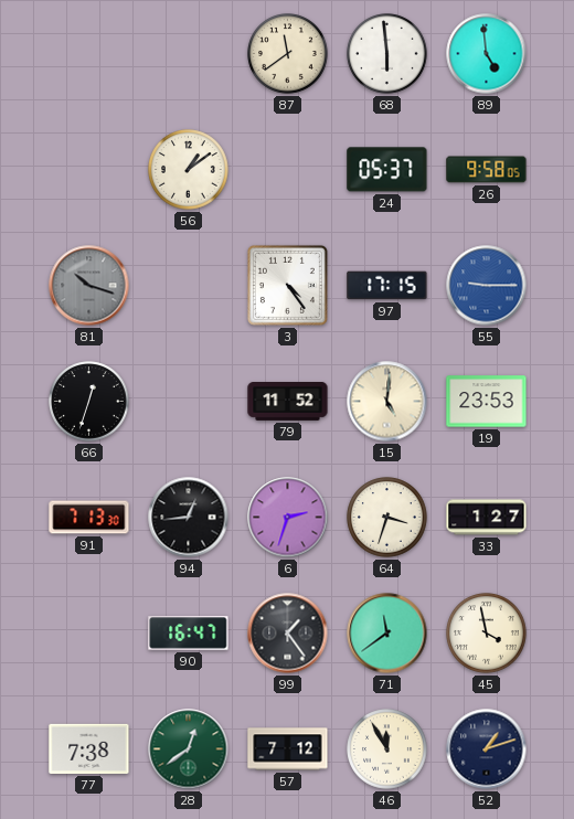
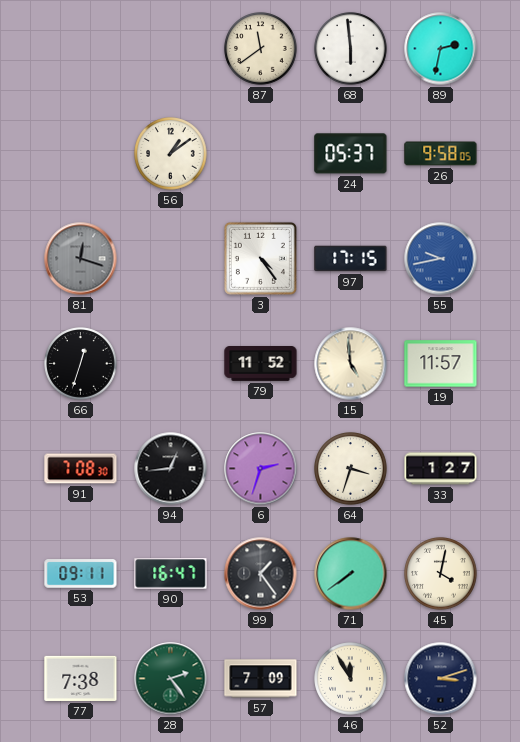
89: 4:59 -> 2:32
81: 10:18 -> 12:18
55: 9:15 -> 9:43
15: 5:01 -> 4:59
19: 23:53 -> 11:57
91: 7:13 -> 7:08
53: none -> 09:11
71: 11:39 -> 7:39
45: 3:58 -> 4:02
28: 12:39 -> 2:24
57: 7:12 -> 7:09
52: 1:12 -> 3:12
